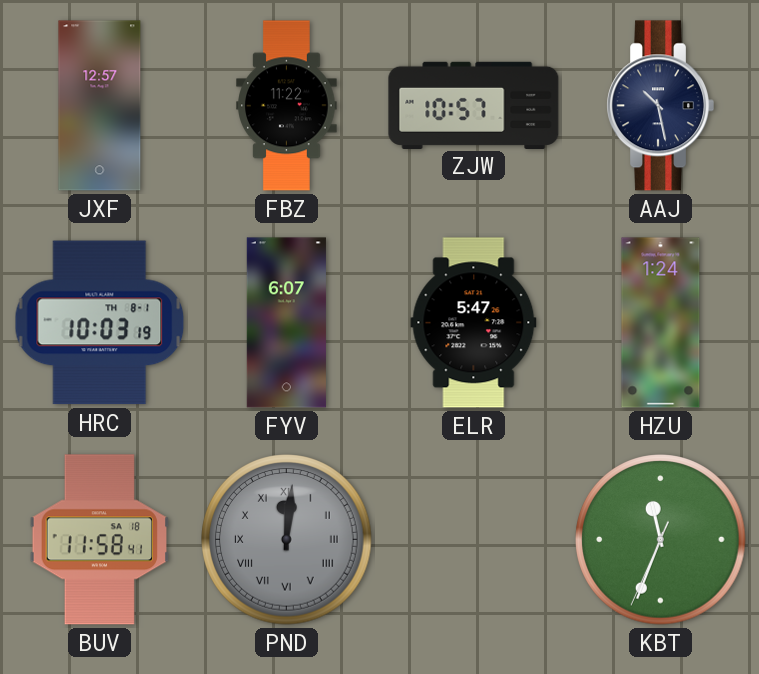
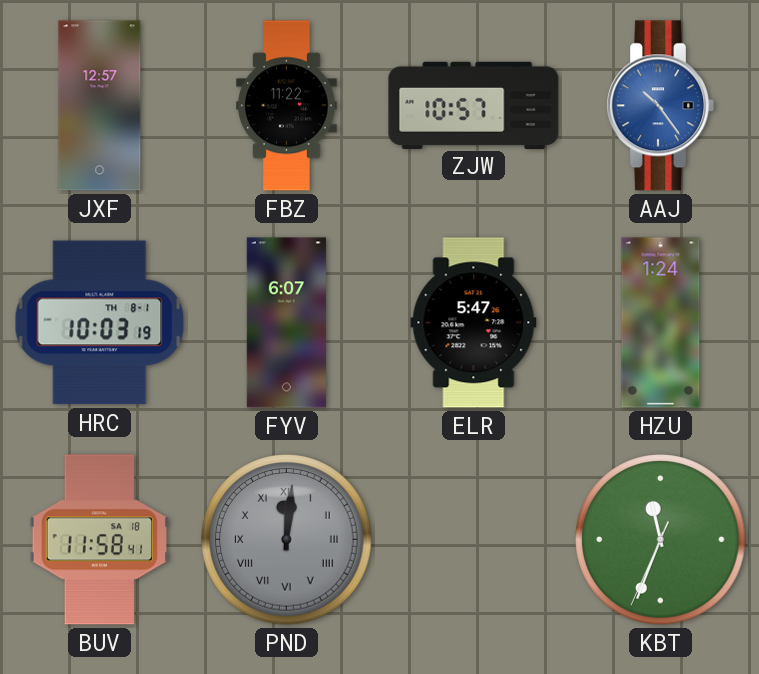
AAJ: 10:28 -> 10:24
AAJ dial: navy -> blue
